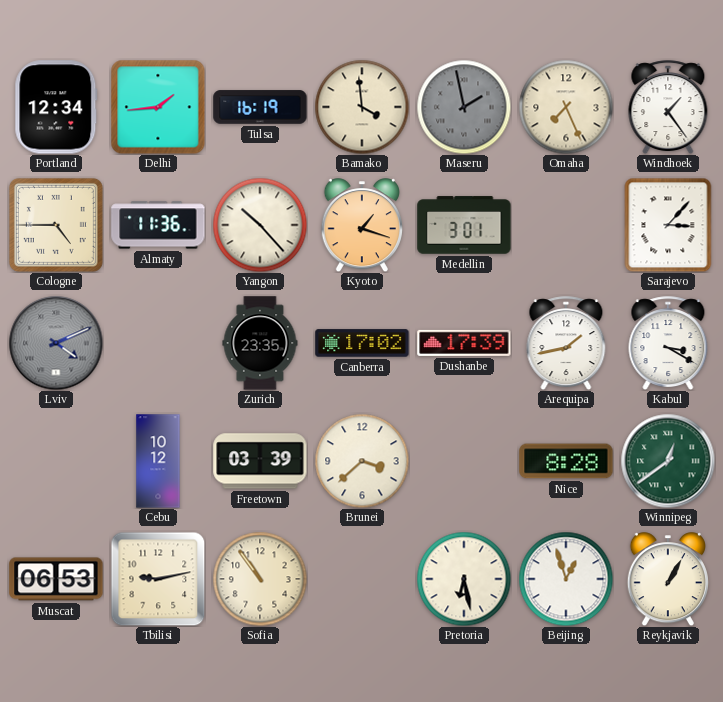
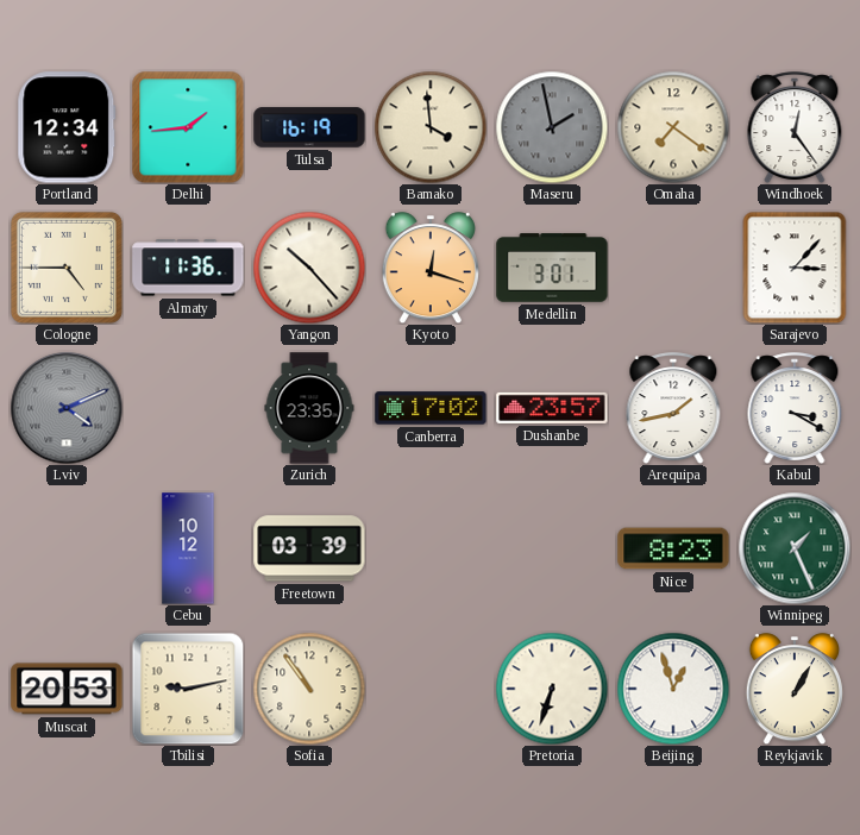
Omaha: 7:26 -> 7:21
Windhoek: 1:24 -> 12:24
Kyoto: 1:18 -> 12:18
Dushanbe: 17:39 -> 23:57
Brunei: 3:38 -> none
Nice: 8:28 -> 8:23
Winnipeg: 12:39 -> 1:26
Muscat: 06:53 -> 20:53
Pretoria: 6:28 -> 6:33
